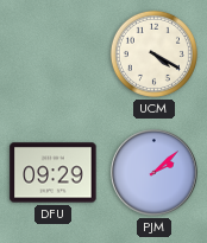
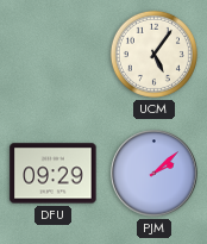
UCM: 4:20 -> 5:06
